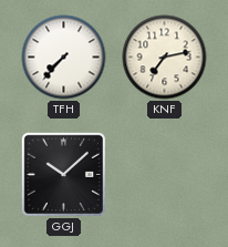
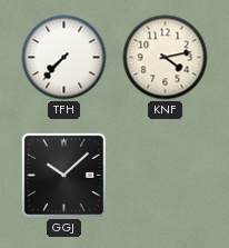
KNF: 7:13 -> 4:13
